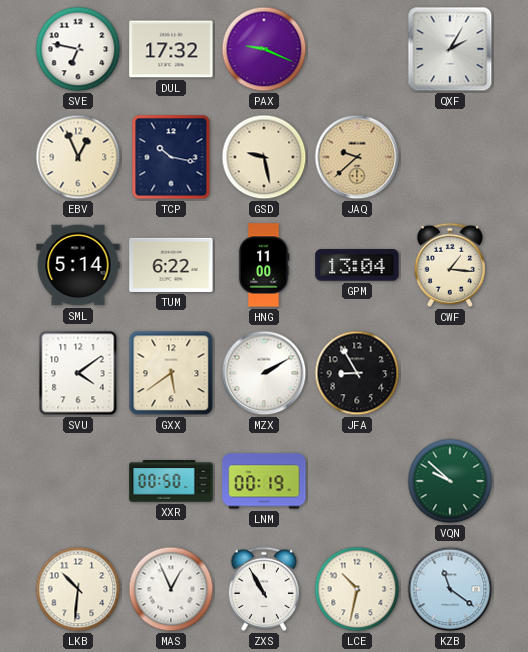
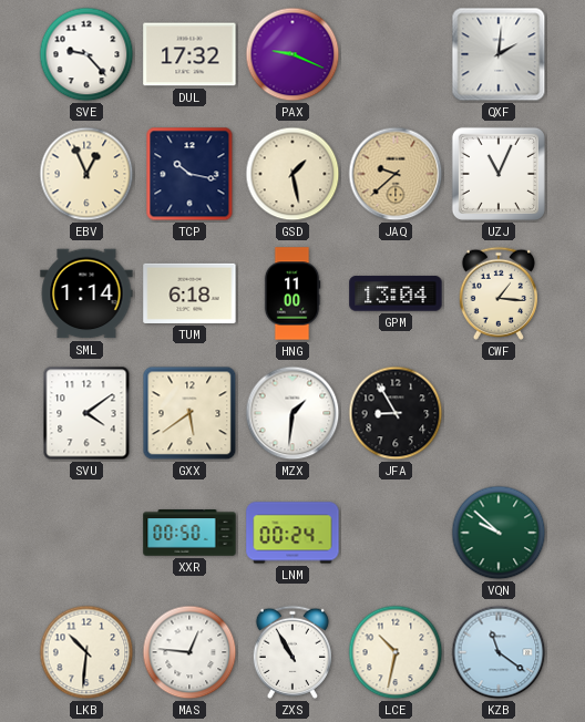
SVE: 6:47 -> 9:23
QXF: 2:05 -> 2:01
GSD: 9:28 -> 1:28
UZJ: none -> 11:04
SML: 5:14 -> 1:14
TUM: 6:22 -> 6:18
MZX: 2:10 -> 1:31
LNM: 00:19 -> 00:24
MAS: 12:56 -> 12:46
